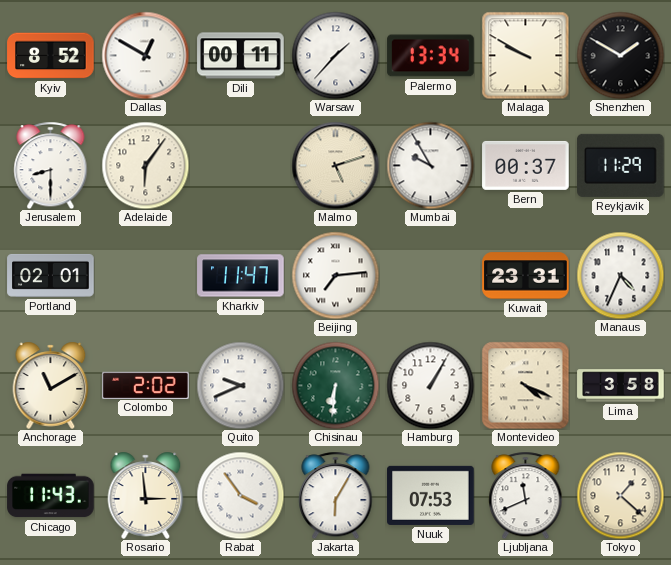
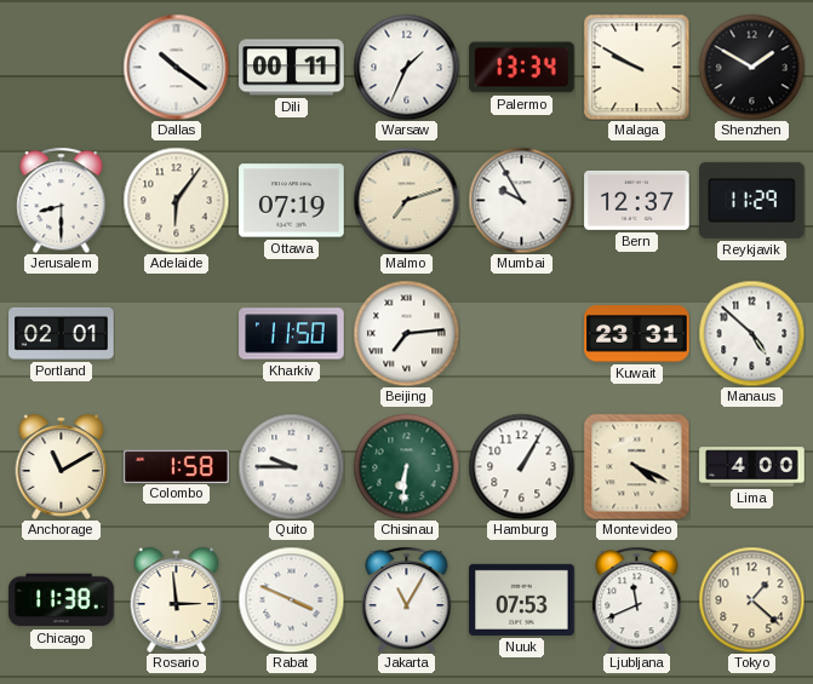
Kyiv: 8:52 -> none
Dallas: 12:50 -> 10:21
Warsaw: 1:37 -> 1:34
Ottawa: none -> 07:19
Malmo: 5:12 -> 7:12
Bern: 00:37 -> 12:37
Kharkiv: 11:47 -> 11:50
Manaus: 4:34 -> 4:52
Colombo: 2:02 -> 1:58
Quito: 9:41 -> 9:45
Lima: 3:58 -> 4:00
Chicago: 11:43 -> 11:38
Rabat: 3:54 -> 3:49
Jakarta: 6:05 -> 11:05
